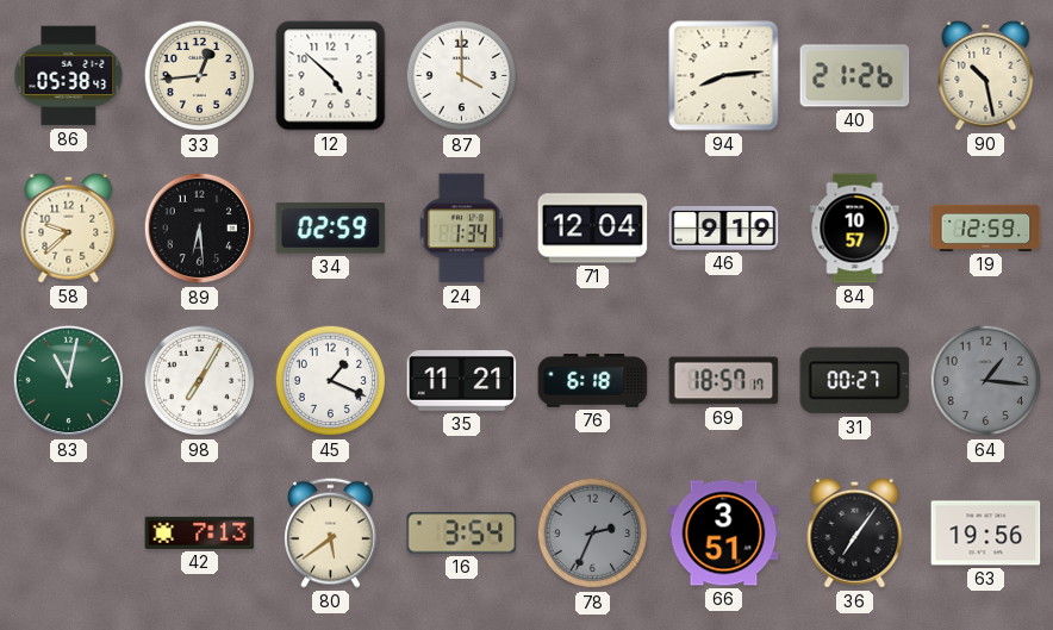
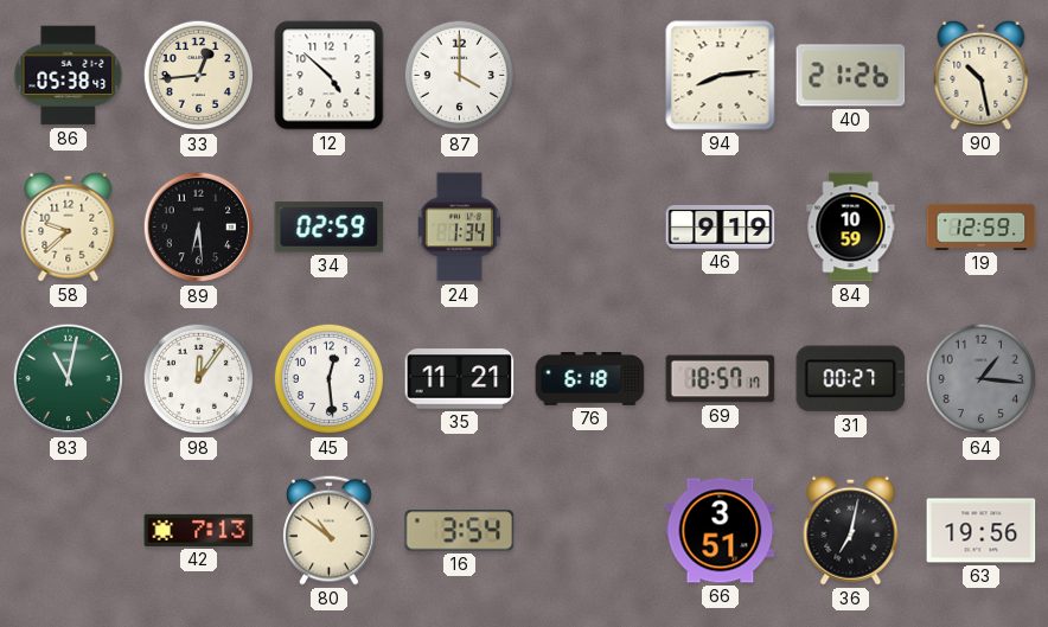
71: 12:04 -> none
84: 10:57 -> 10:59
98: 7:05 -> 12:06
45: 1:19 -> 12:29
80: 5:39 -> 10:51
78: 2:34 -> none
36: 7:06 -> 7:02
